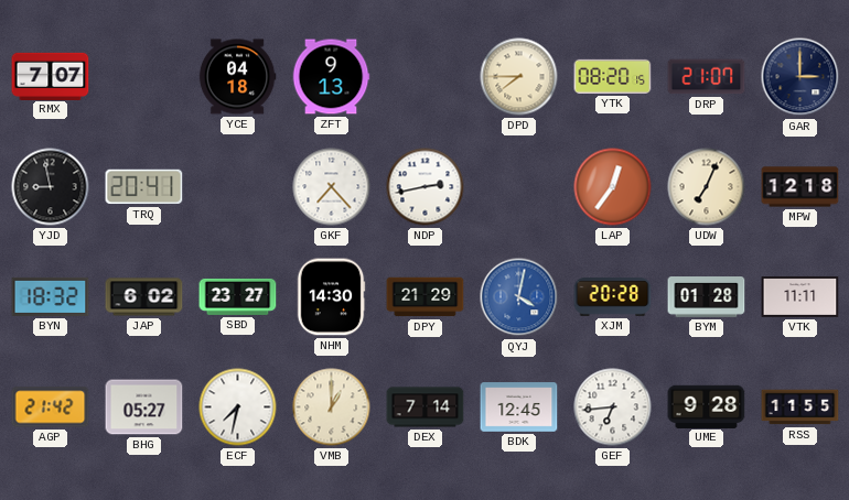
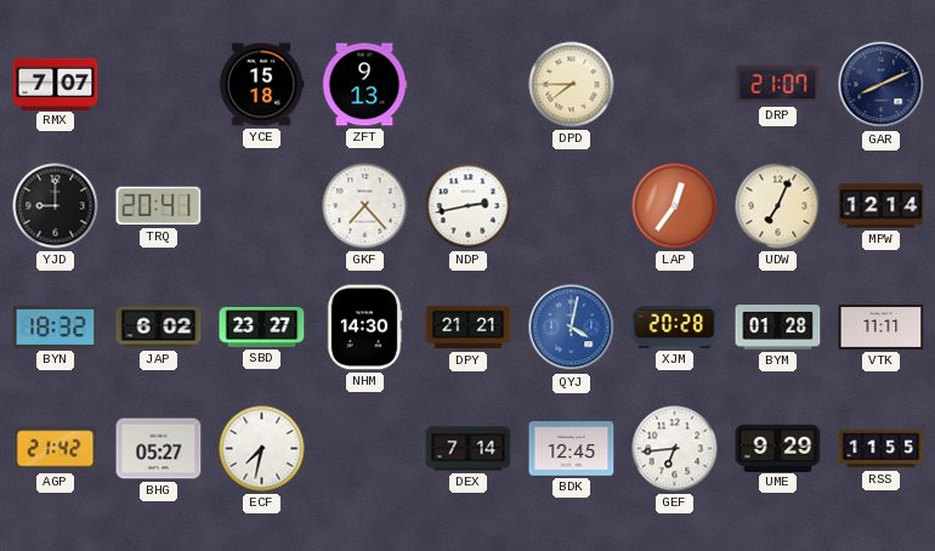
YCE: 04:18 -> 15:18
YTK: 08:20 -> none
GAR: 3:00 -> 8:11
YJD: 8:58 -> 9:00
MPW: 12:18 -> 12:14
DPY: 21:29 -> 21:21
VMB: 1:00 -> none
UME: 9:28 -> 9:29
